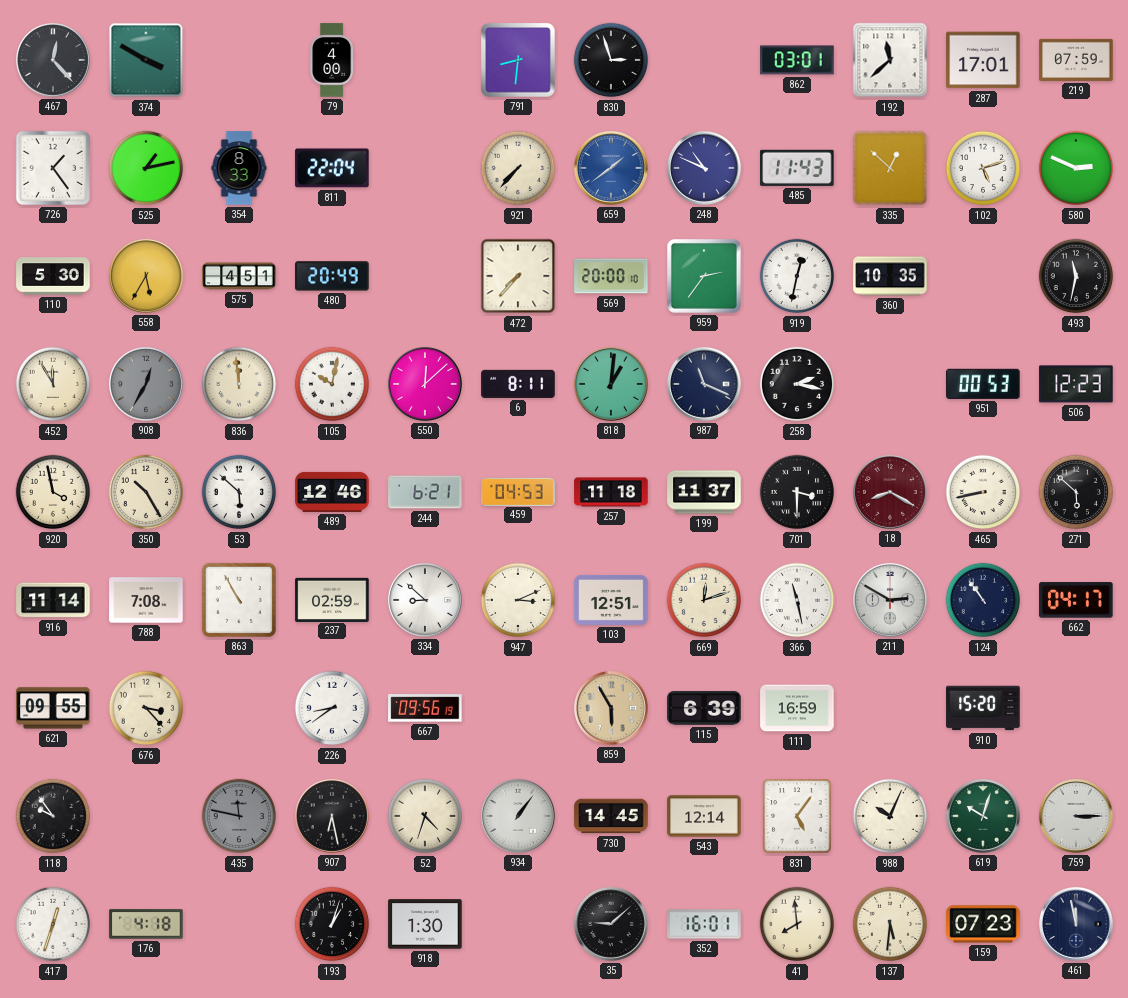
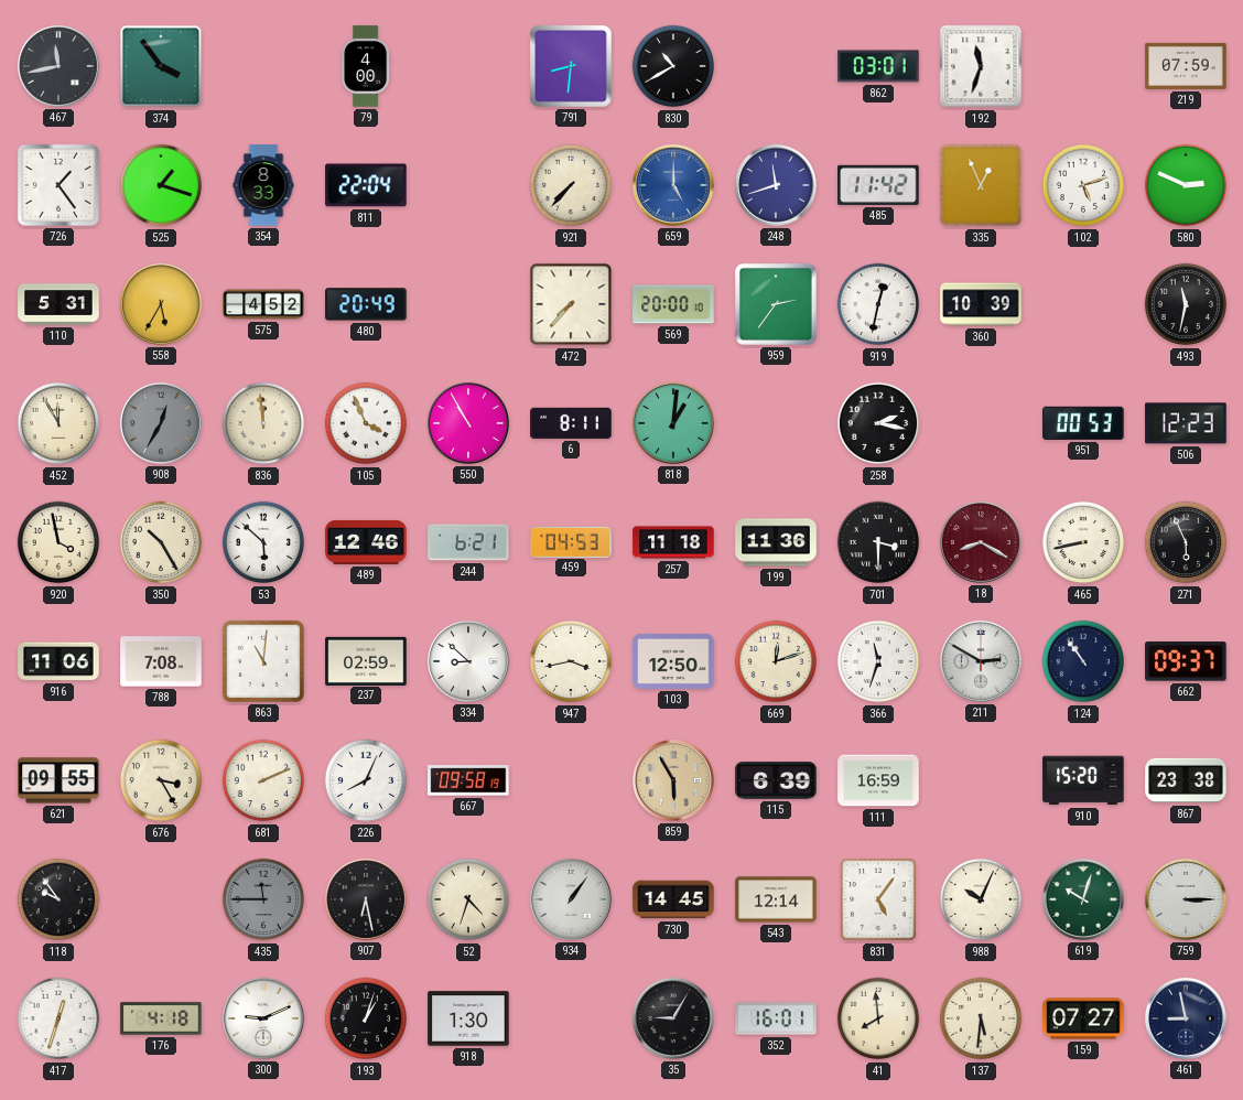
467: 12:23 -> 11:43
374: 3:50 -> 3:54
830: 2:57 -> 10:40
192: 11:38 -> 11:33
287: 17:01 -> none
525: 1:13 -> 1:18
659: 1:39 -> 5:00
248: 10:49 -> 11:42
485: 11:43 -> 11:42
335: 12:52 -> 12:56
110: 5:30 -> 5:31
575: 4:51 -> 4:52
360: 10:35 -> 10:39
105: 10:02 -> 3:56
550: 12:08 -> 10:55
987: 11:19 -> none
199: 11:37 -> 11:36
271: 5:52 -> 5:56
916: 11:14 -> 11:06
863: 10:55 -> 11:01
947: 3:11 -> 3:43
103: 12:51 -> 12:50
366: 11:28 -> 11:33
662: 04:17 -> 09:37
676: 3:23 -> 3:25
681: none -> 2:11
226: 8:39 -> 8:04
667: 09:56 -> 09:58
867: none -> 23:38
435: 11:47 -> 11:45
300: none -> 9:11
35: 9:08 -> 9:05
159: 07:23 -> 07:27
461: 11:58 -> 8:58
